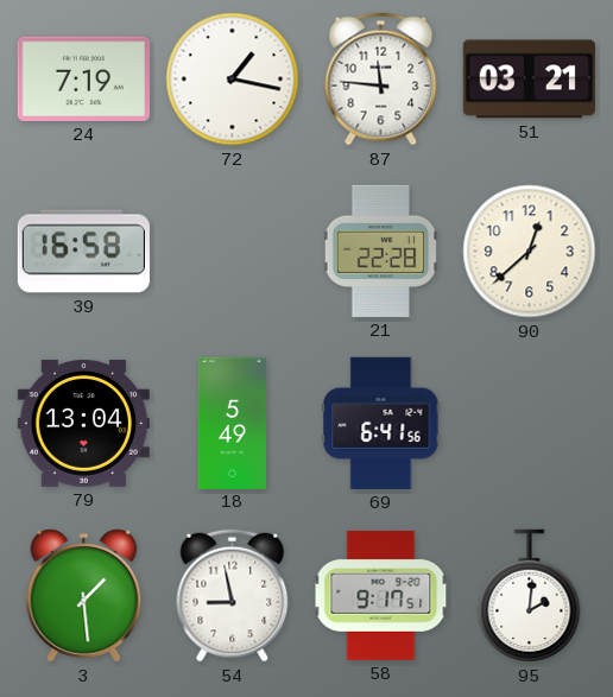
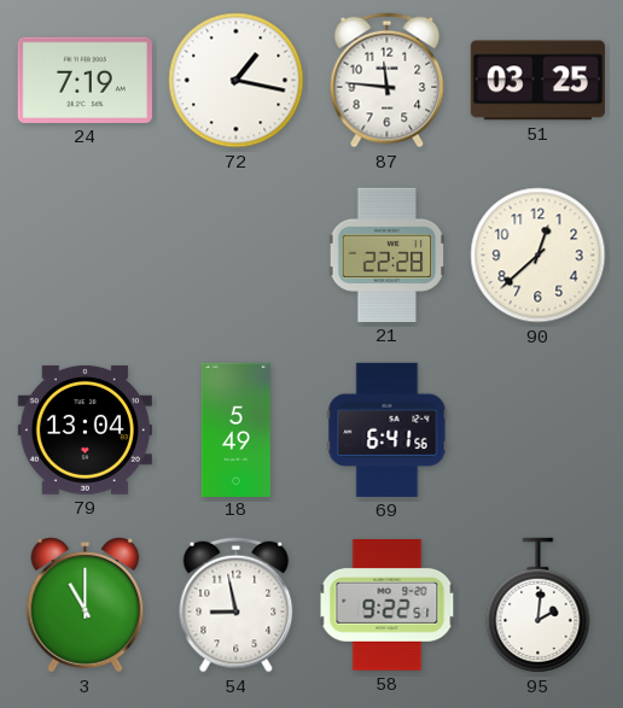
51: 03:21 -> 03:25
39: 16:58 -> none
3: 1:29 -> 11:00
58: 9:17 -> 9:22
